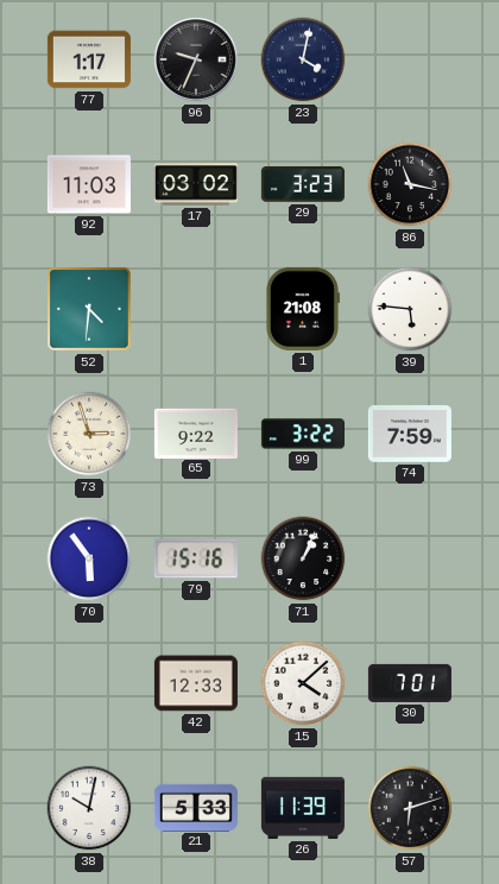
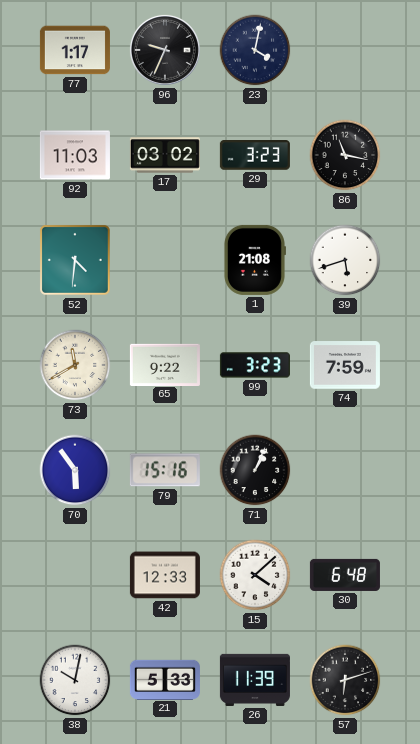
39: 5:46 -> 5:42
73: 2:57 -> 11:40
99: 3:22 -> 3:23
30: 7:01 -> 6:48
